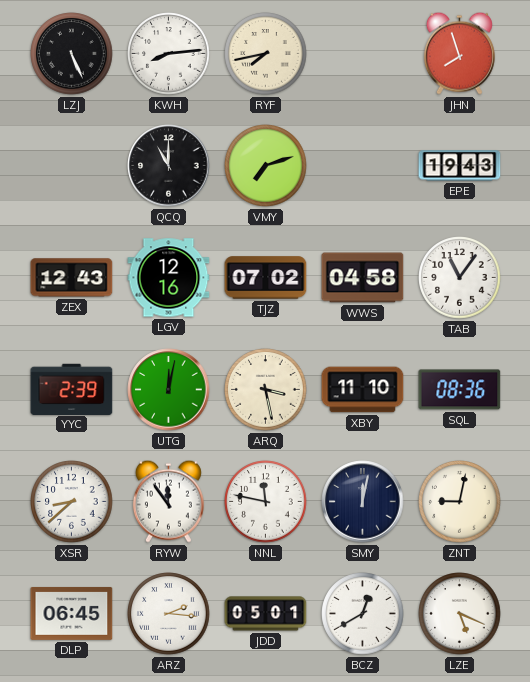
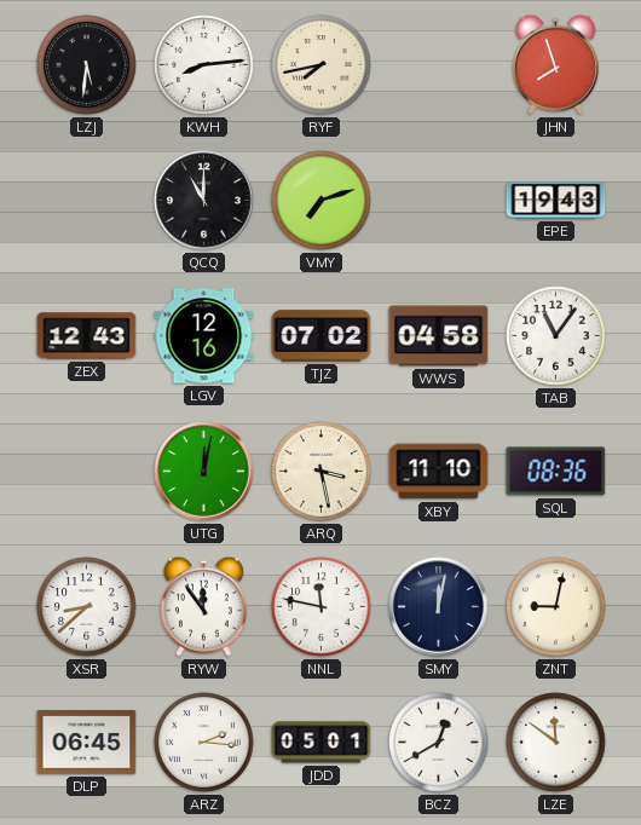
LZJ: 5:26 -> 5:31
YYC: 2:39 -> none
LZE: 5:19 -> 11:51
